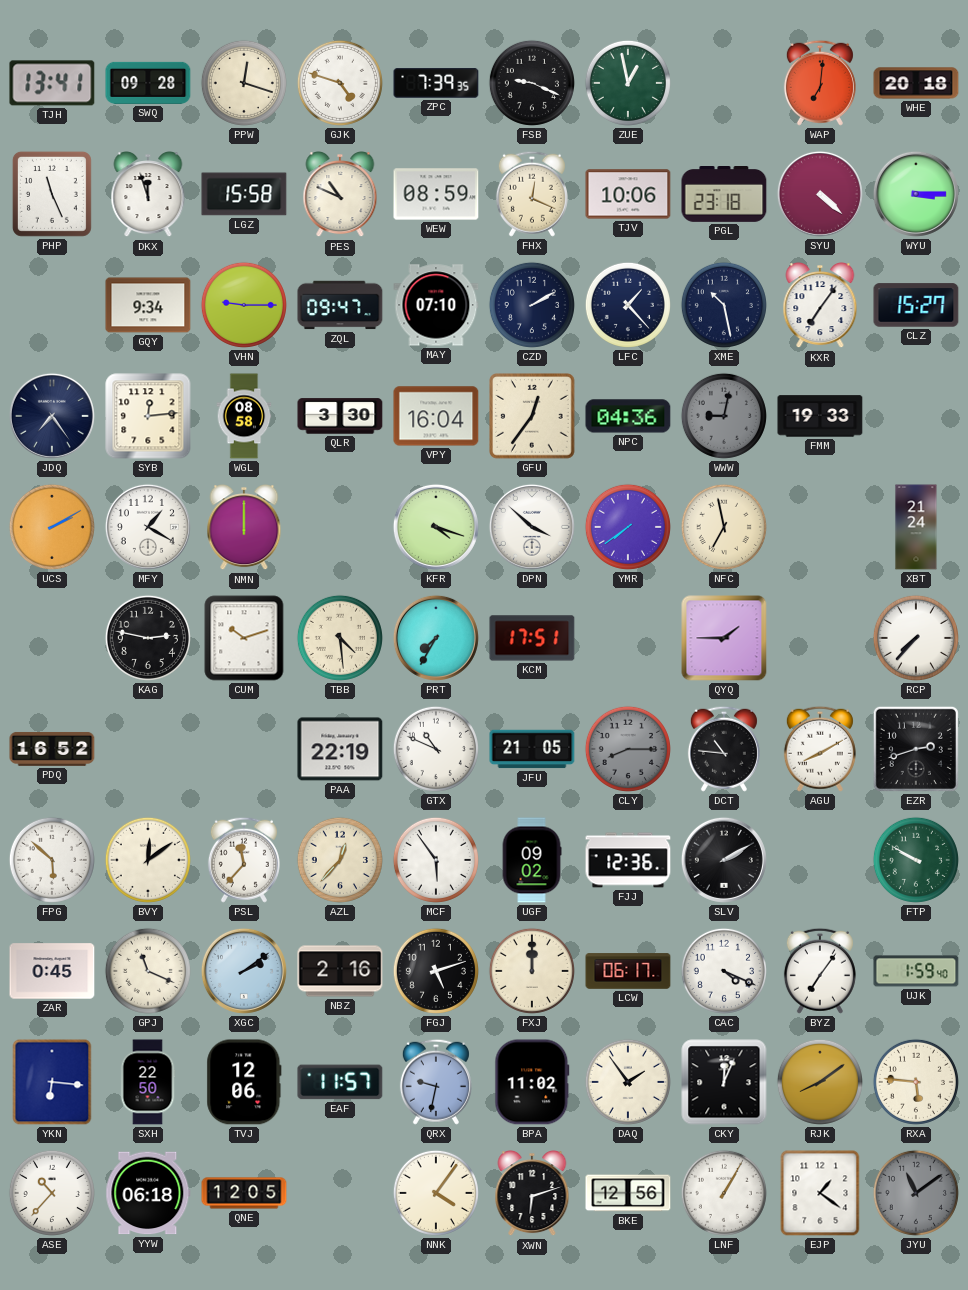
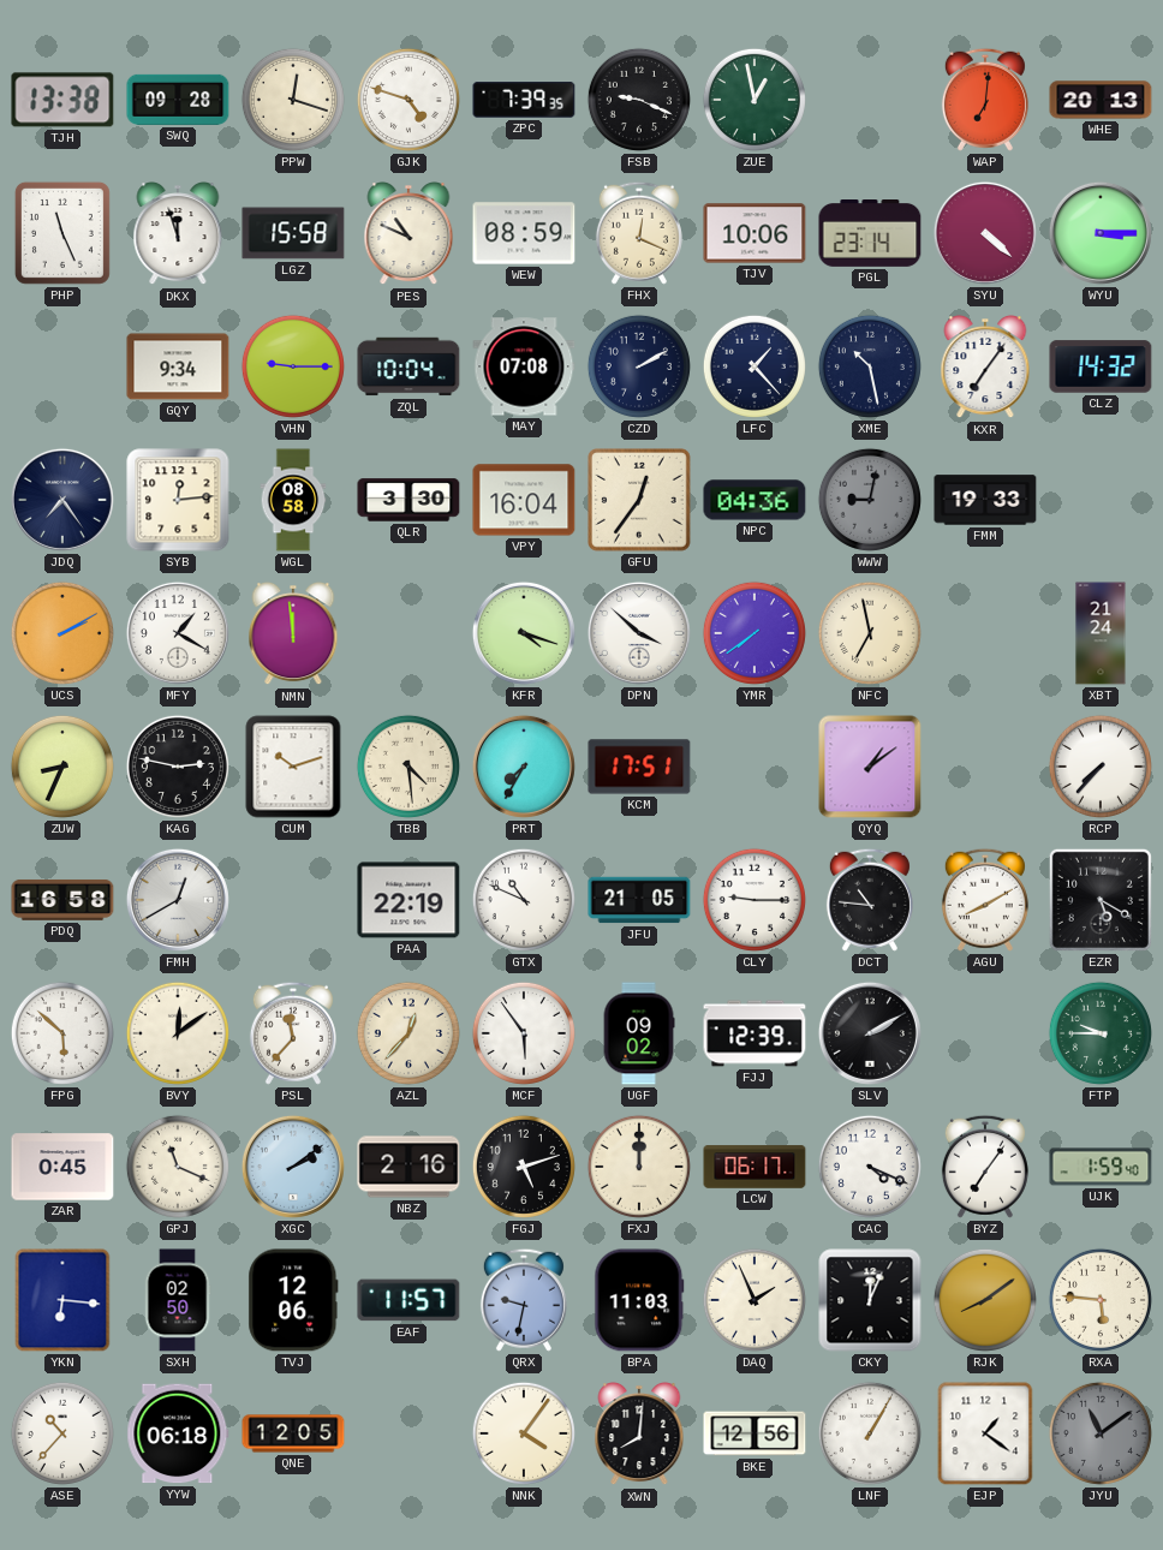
TJH: 13:41 -> 13:38
WHE: 20:18 -> 20:13
PGL: 23:18 -> 23:14
ZQL: 09:47 -> 10:04
MAY: 07:10 -> 07:08
CLZ: 15:27 -> 14:32
NMN: 12:00 -> 11:59
ZUW: none -> 8:34
QYQ: 1:45 -> 1:09
PDQ: 16:52 -> 16:58
FMH: none -> 12:40
CLY: 8:15 -> 9:15
CLY dial: grey -> white
EZR: 2:42 -> 5:20
FJJ: 12:36 -> 12:39
FTP: 9:50 -> 9:45
SXH: 22:50 -> 02:50
BPA: 11:02 -> 11:03
DAQ: 1:54 -> 1:56
XWN: 6:12 -> 8:01
